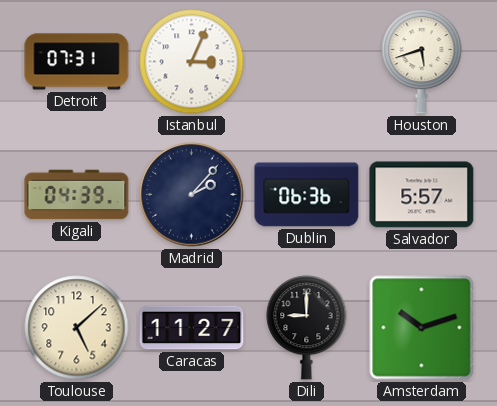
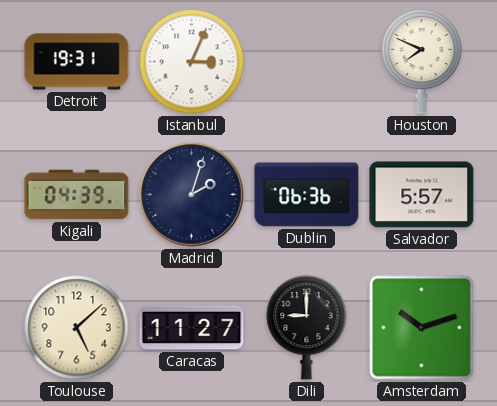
Detroit: 07:31 -> 19:31
Houston: 5:42 -> 7:49
Madrid: 2:07 -> 2:03
